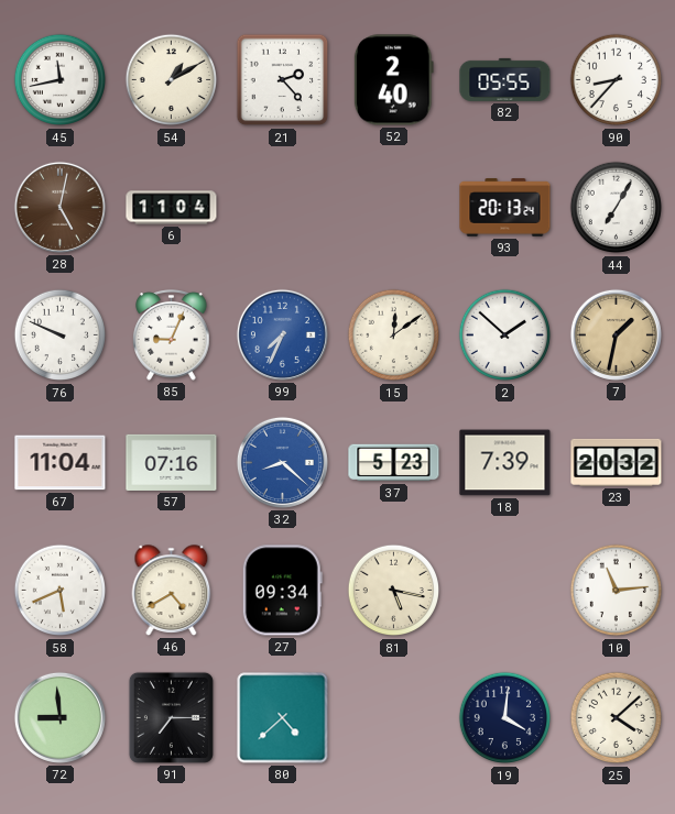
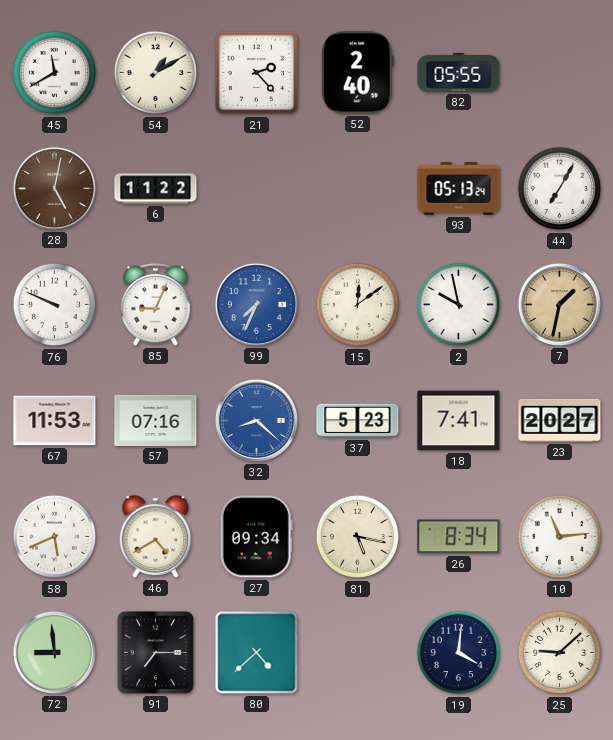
45: 11:43 -> 11:40
90: 8:37 -> none
6: 11:04 -> 11:22
93: 20:13 -> 05:13
2: 1:52 -> 9:58
67: 11:04 -> 11:53
18: 7:39 -> 7:41
23: 20:32 -> 20:27
26: none -> 8:34
25: 4:08 -> 9:08
